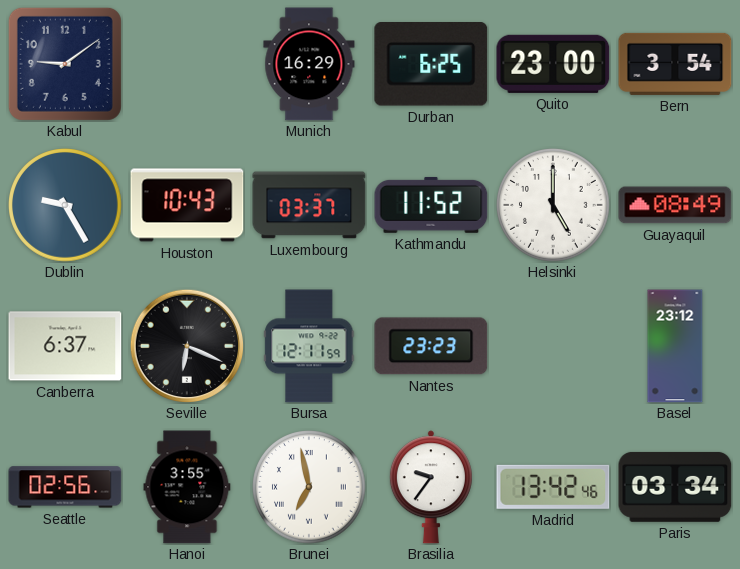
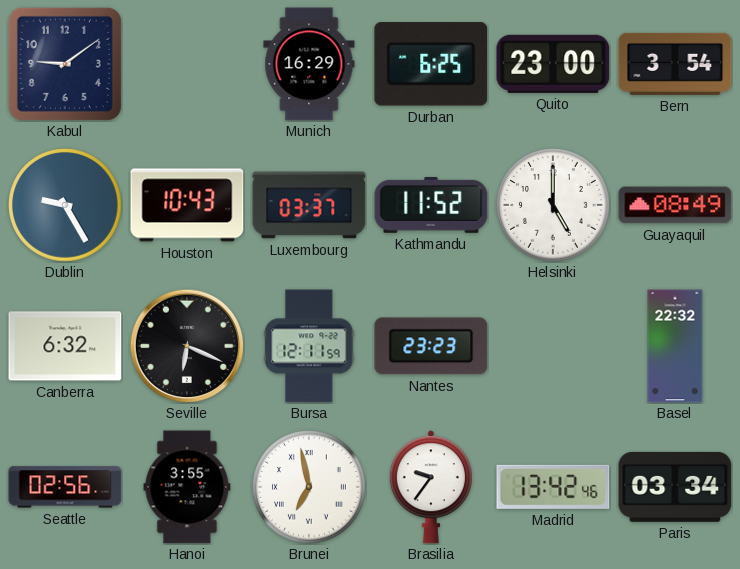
Canberra: 6:37 -> 6:32
Basel: 23:12 -> 22:32
